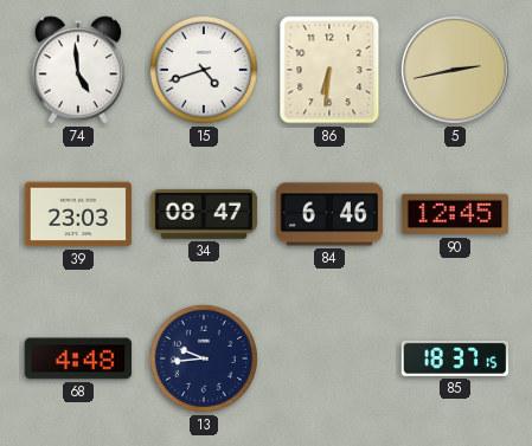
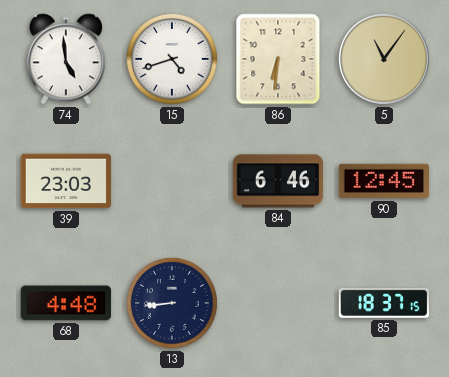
5: 2:43 -> 11:06
34: 08:47 -> none
13: 9:44 -> 8:44
